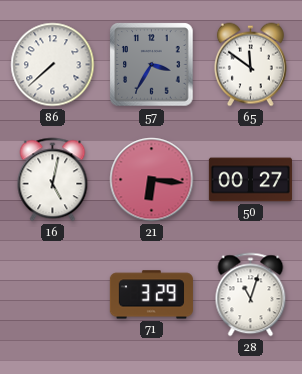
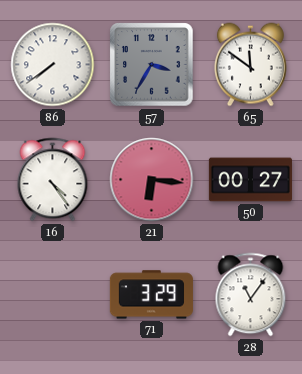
86: 7:38 -> 7:39
16: 5:02 -> 4:24
28: 11:03 -> 11:06
